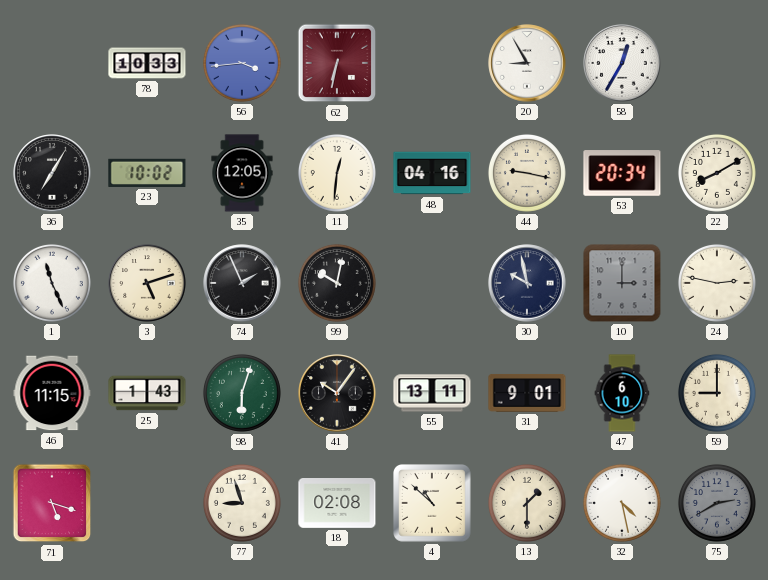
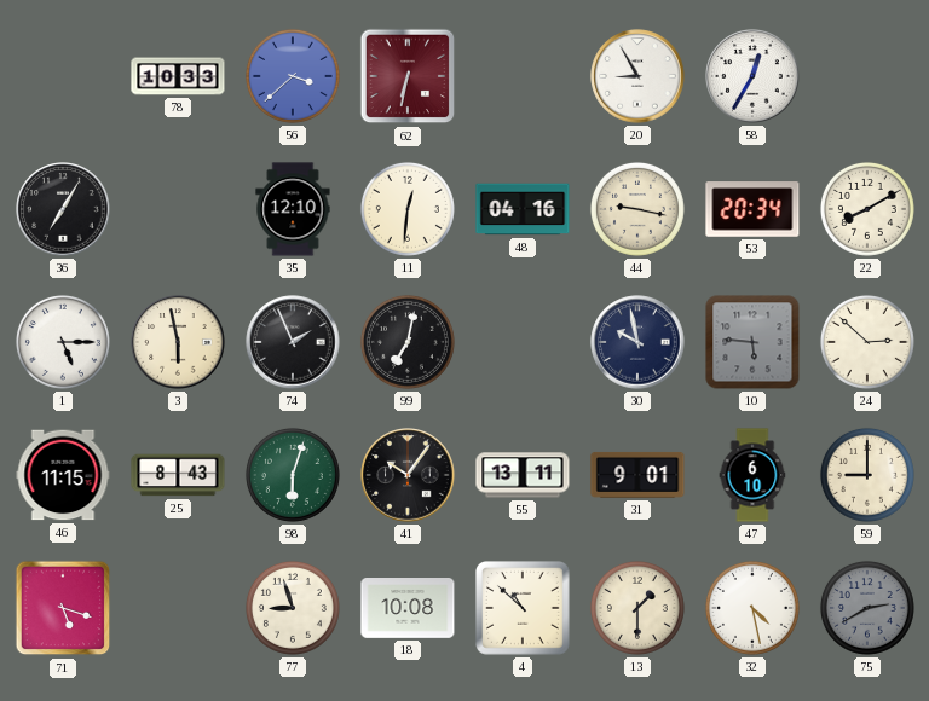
56: 3:44 -> 3:38
23: 10:02 -> none
35: 12:05 -> 12:10
1: 11:26 -> 5:15
3: 5:12 -> 5:58
99: 10:02 -> 7:02
10: 3:00 -> 5:46
24: 2:47 -> 2:52
25: 1:43 -> 8:43
18: 02:08 -> 10:08
